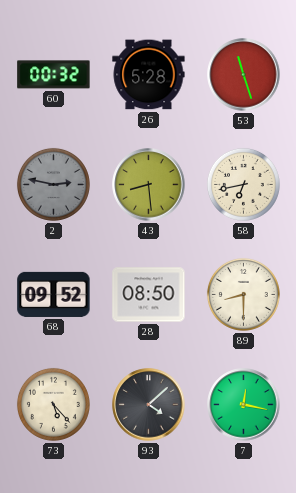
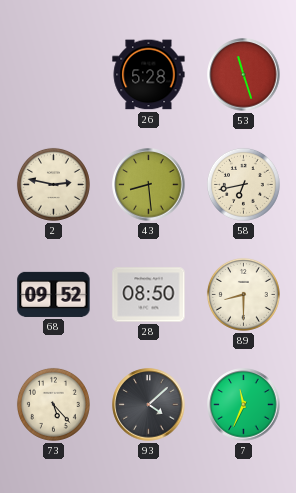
60: 00:32 -> none
2 dial: grey -> cream
7: 12:17 -> 11:34
